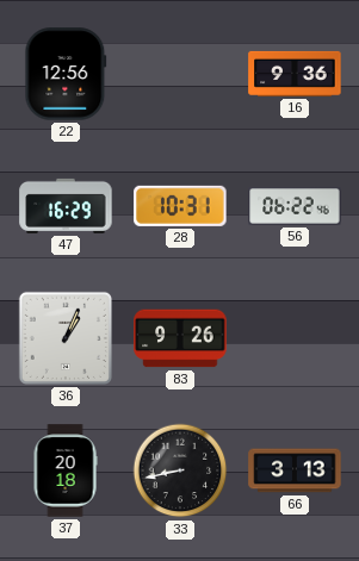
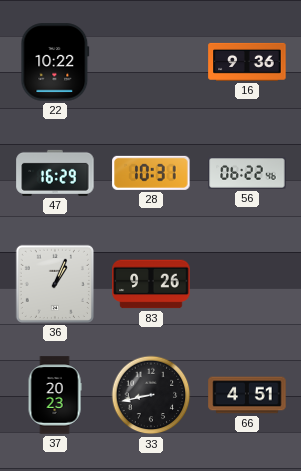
22: 12:56 -> 10:22
37: 20:18 -> 20:23
66: 3:13 -> 4:51
